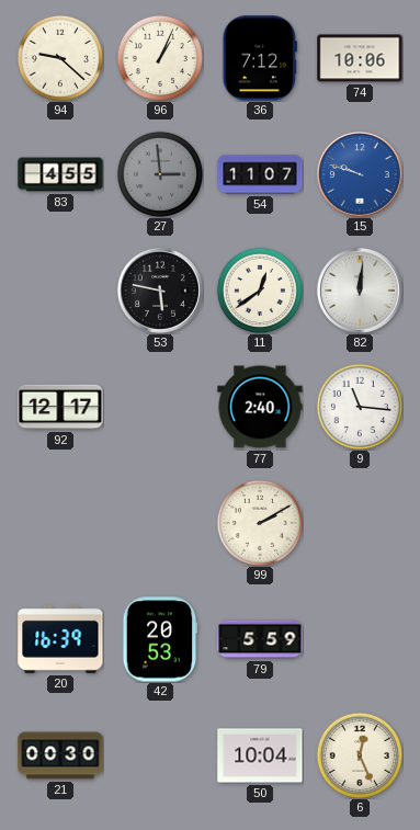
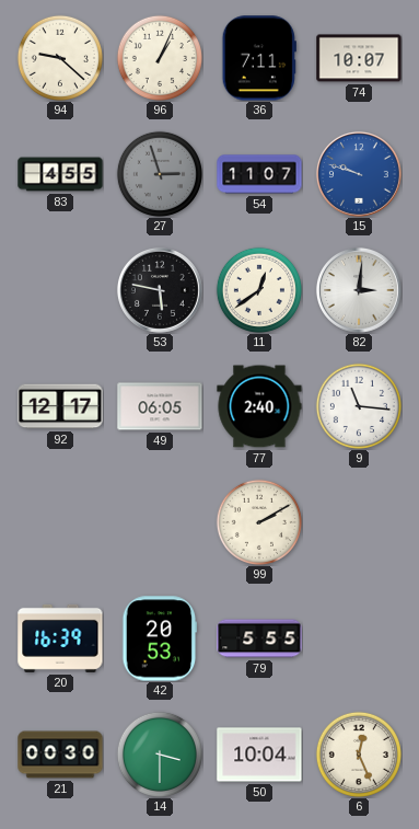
36: 7:12 -> 7:11
74: 10:06 -> 10:07
27: 2:59 -> 2:57
82: 12:01 -> 3:01
49: none -> 06:05
79: 5:59 -> 5:55
14: none -> 3:30
